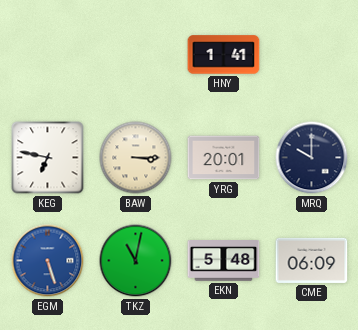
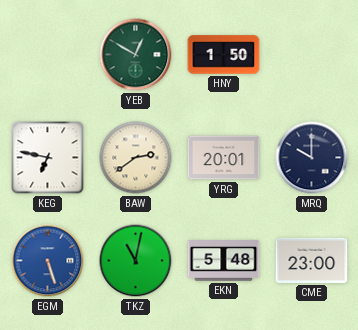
YEB: none -> 12:50
HNY: 1:41 -> 1:50
BAW: 3:15 -> 2:39
CME: 06:09 -> 23:00
